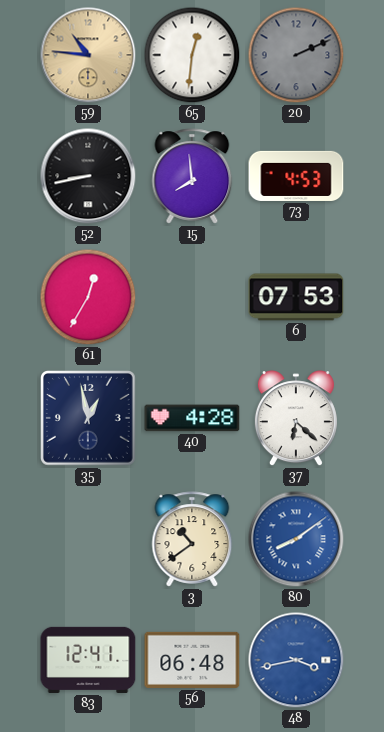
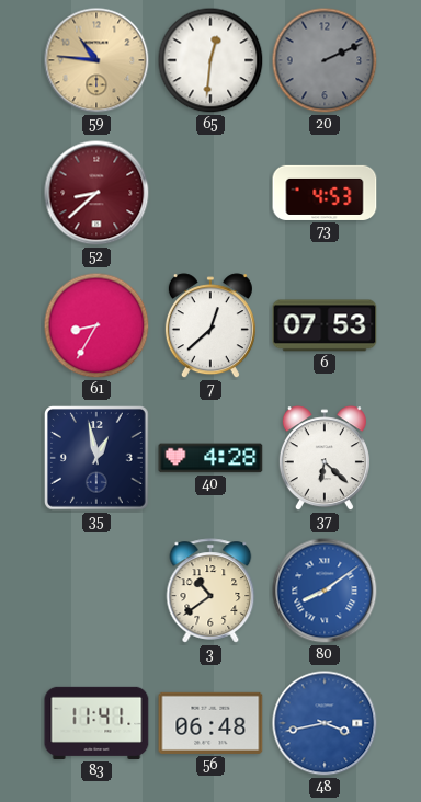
52: 8:43 -> 8:38
52 dial: black -> burgundy
15: 7:59 -> none
61: 12:35 -> 8:35
7: none -> 12:38
83: 12:41 -> 11:41
